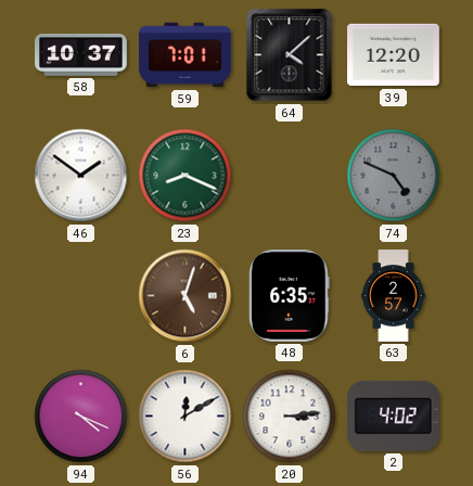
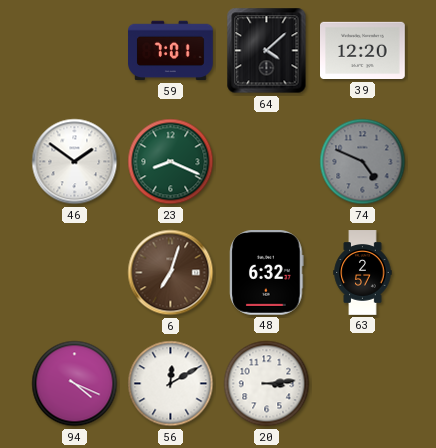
58: 10:37 -> none
6: 5:03 -> 7:03
48: 6:35 -> 6:32
2: 4:02 -> none
